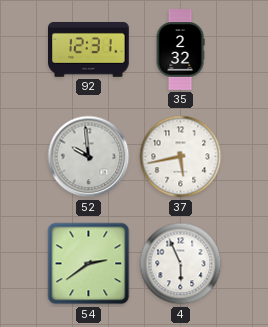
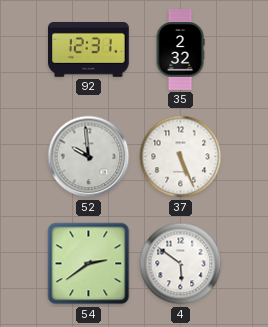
37: 5:43 -> 5:26
4: 5:56 -> 5:51
